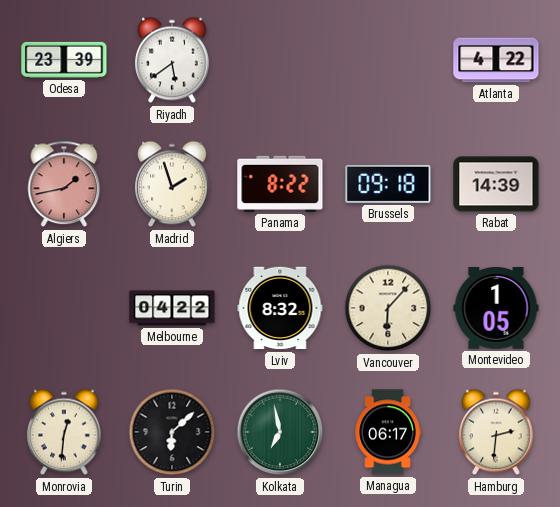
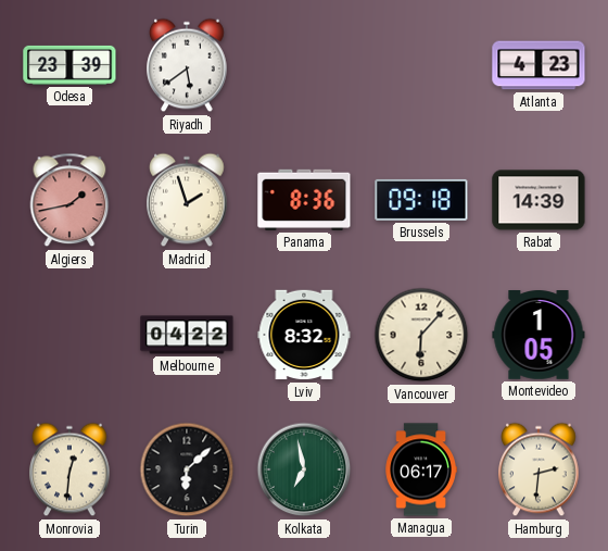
Atlanta: 4:22 -> 4:23
Panama: 8:22 -> 8:36
